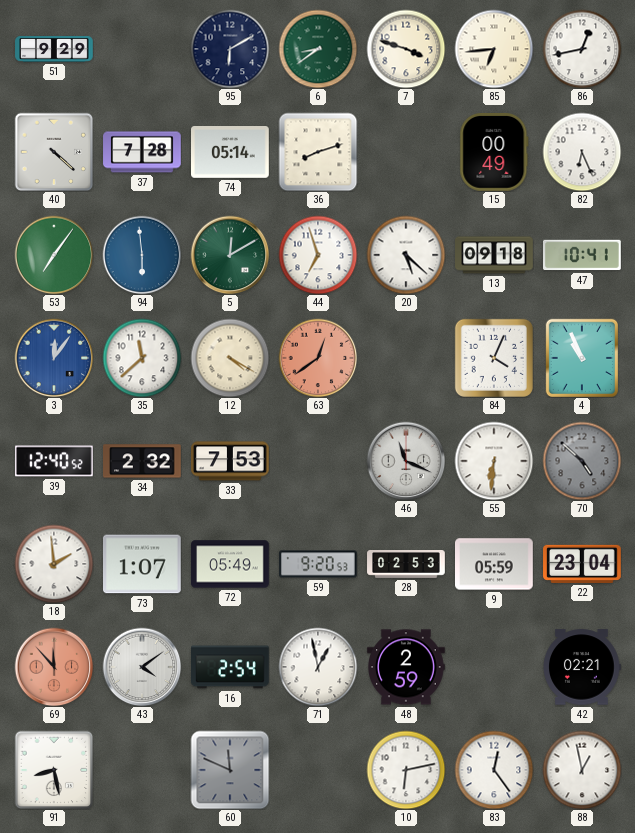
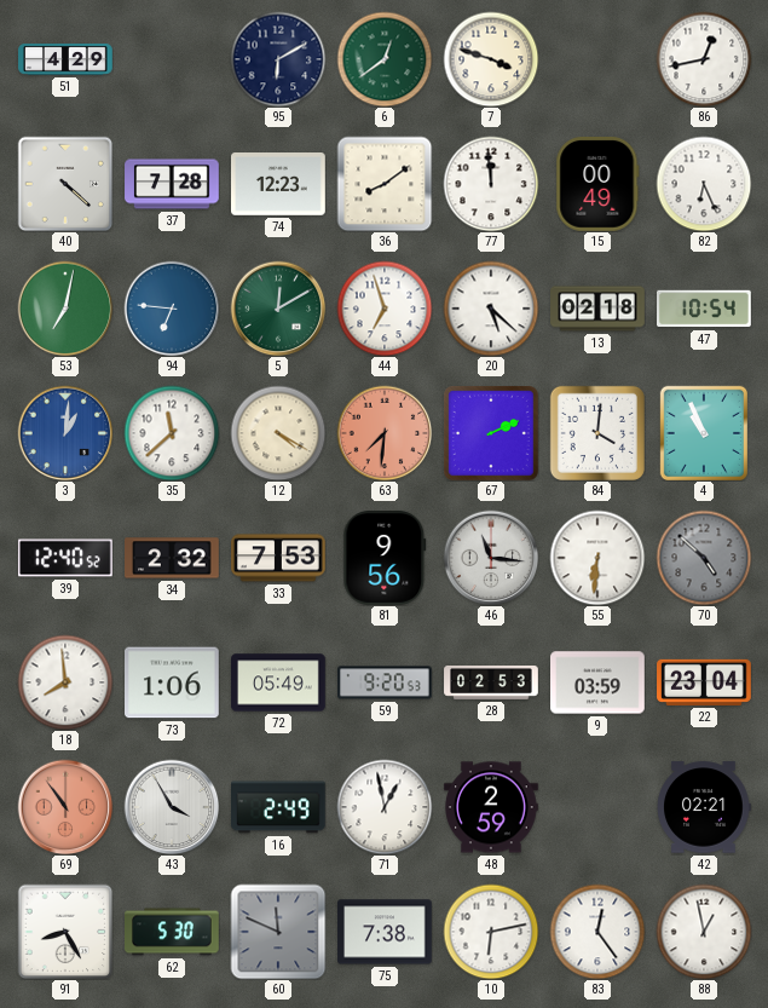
51: 9:29 -> 4:29
6: 8:39 -> 12:39
85: 6:44 -> none
74: 05:14 -> 12:23
36: 8:12 -> 8:09
77: none -> 11:59
53: 7:06 -> 7:02
94: 5:59 -> 6:46
13: 09:18 -> 02:18
47: 10:41 -> 10:54
3: 12:06 -> 1:01
63: 12:39 -> 7:31
67: none -> 2:11
84: 4:04 -> 4:01
81: none -> 9:56
46: 11:19 -> 11:16
18: 1:59 -> 7:59
73: 1:07 -> 1:06
9: 05:59 -> 03:59
69: 11:53 -> 10:54
43: 4:09 -> 3:55
16: 2:54 -> 2:49
91: 8:28 -> 8:25
62: none -> 5:30
75: none -> 7:38
